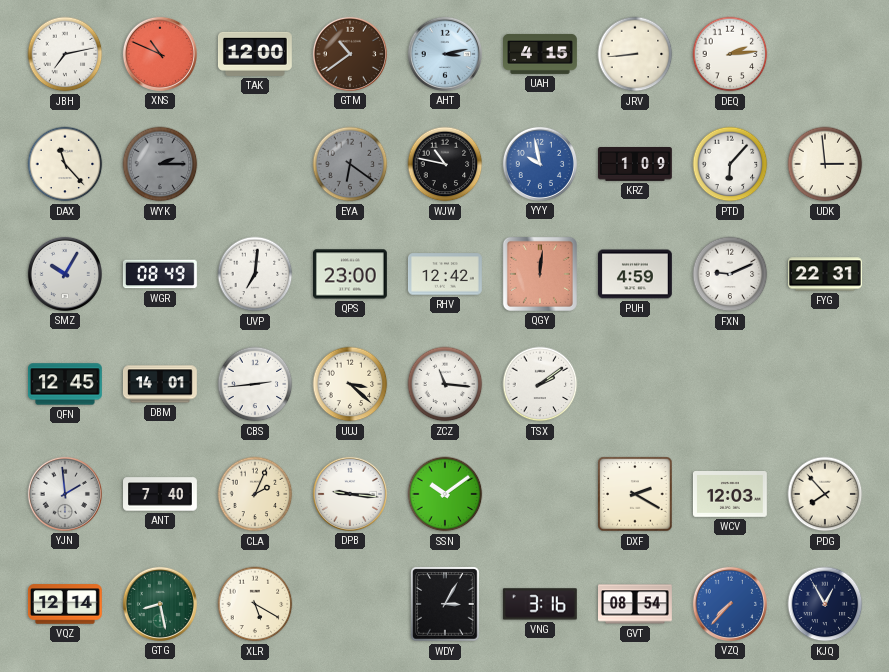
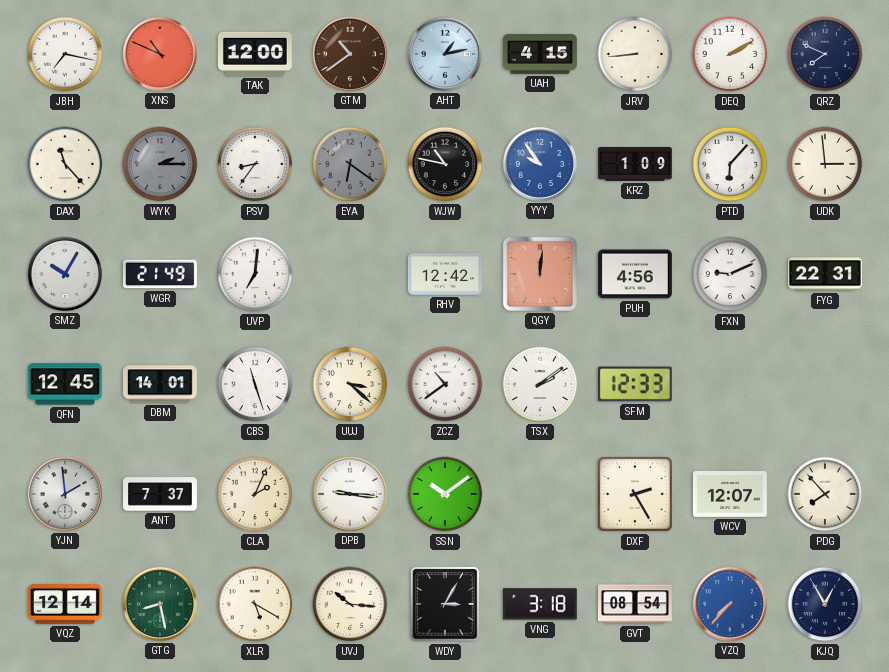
JBH: 7:13 -> 7:17
AHT: 3:13 -> 1:13
DEQ: 2:14 -> 2:10
QRZ: none -> 7:49
PSV: none -> 8:36
YYY: 9:58 -> 9:54
WGR: 08:49 -> 21:49
QPS: 23:00 -> none
PUH: 4:59 -> 4:56
CBS: 2:44 -> 11:27
ZCZ: 11:16 -> 10:39
SFM: none -> 12:33
ANT: 7:40 -> 7:37
DXF: 2:20 -> 2:25
WCV: 12:03 -> 12:07
UVJ: none -> 10:16
VNG: 3:16 -> 3:18
